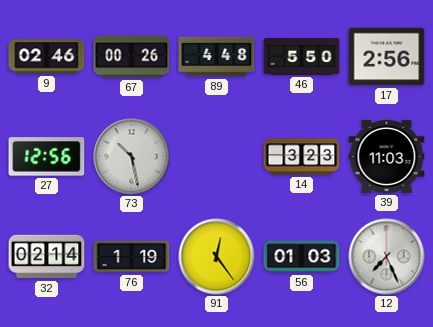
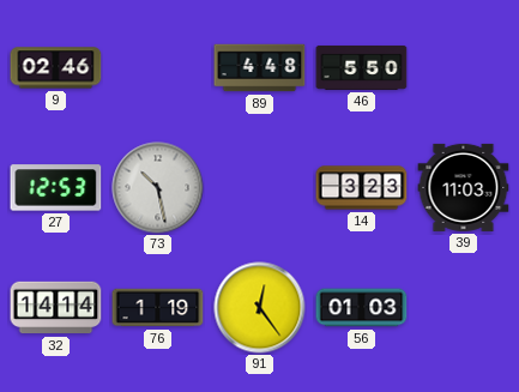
67: 00:26 -> none
17: 2:56 -> none
27: 12:56 -> 12:53
32: 02:14 -> 14:14
12: 7:26 -> none
